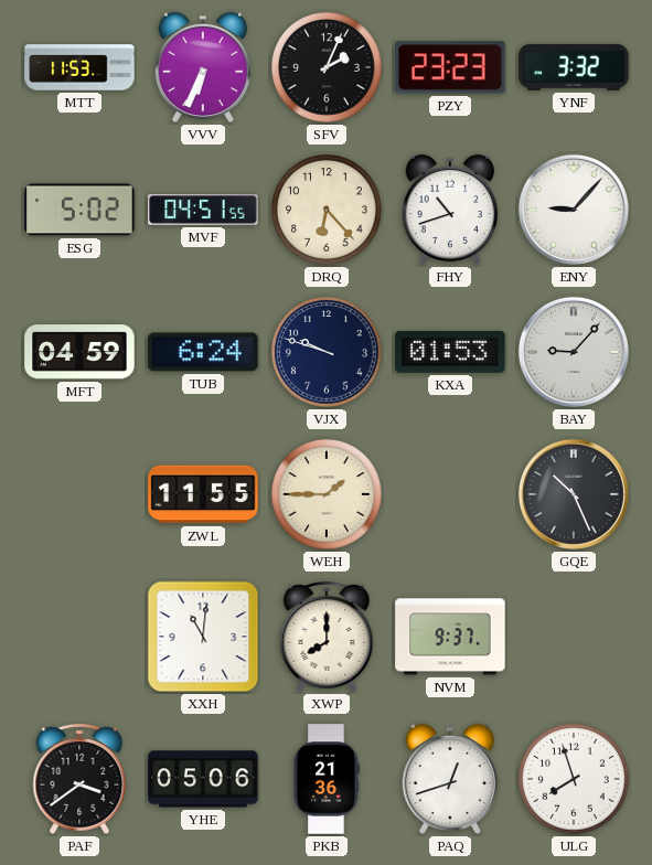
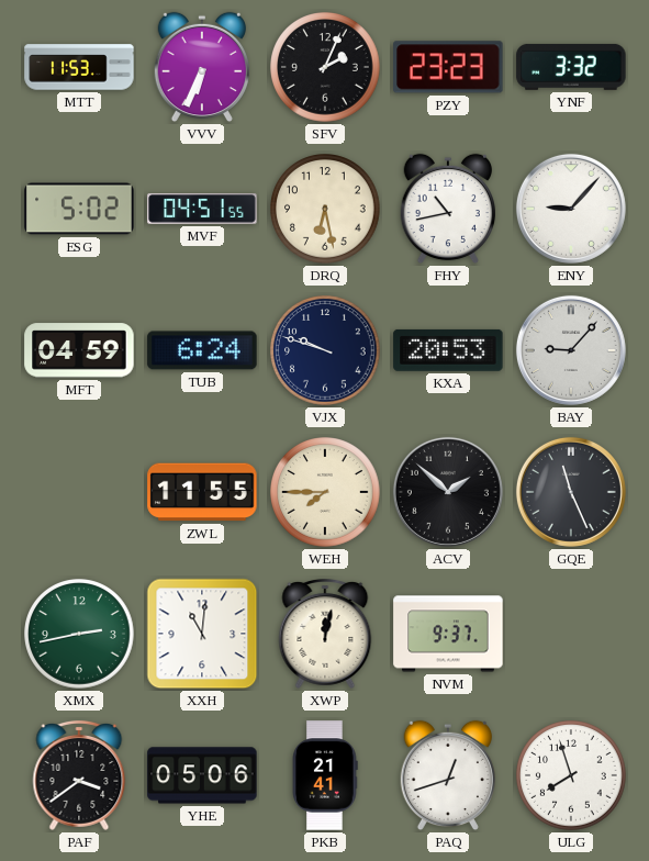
DRQ: 6:23 -> 6:28
FHY: 10:42 -> 10:43
KXA: 01:53 -> 20:53
WEH: 1:45 -> 7:45
ACV: none -> 1:52
GQE: 10:26 -> 11:26
XMX: none -> 2:43
XWP: 8:00 -> 12:02
PKB: 21:36 -> 21:41
